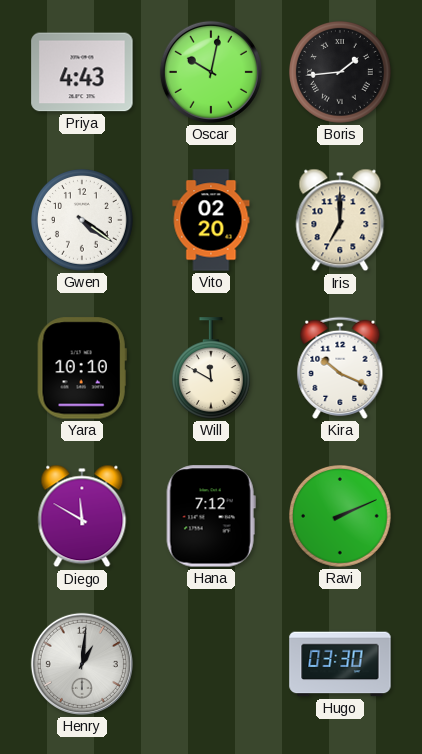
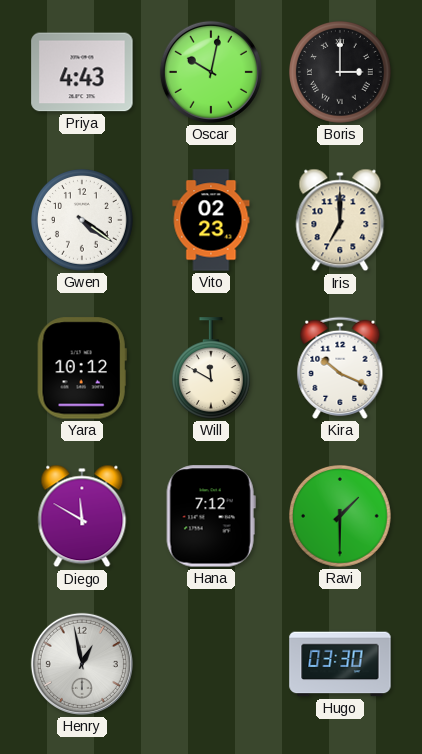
Boris: 1:44 -> 3:00
Vito: 02:20 -> 02:23
Yara: 10:10 -> 10:12
Ravi: 2:11 -> 1:30
Henry: 1:01 -> 12:58
